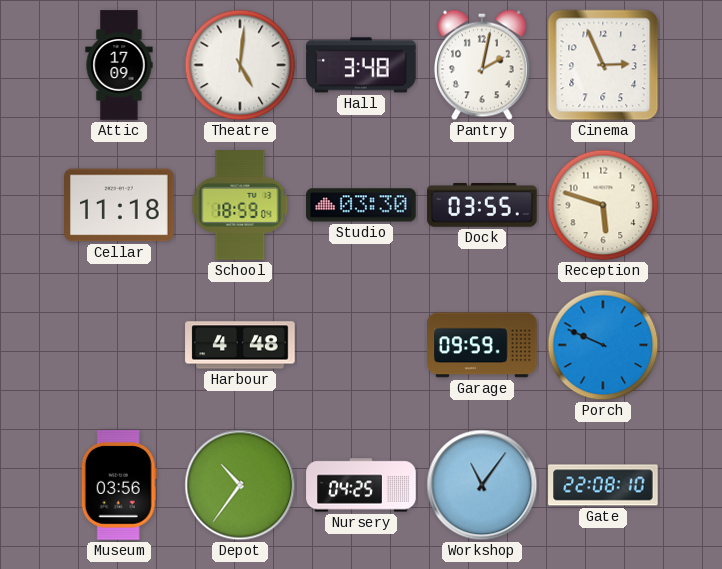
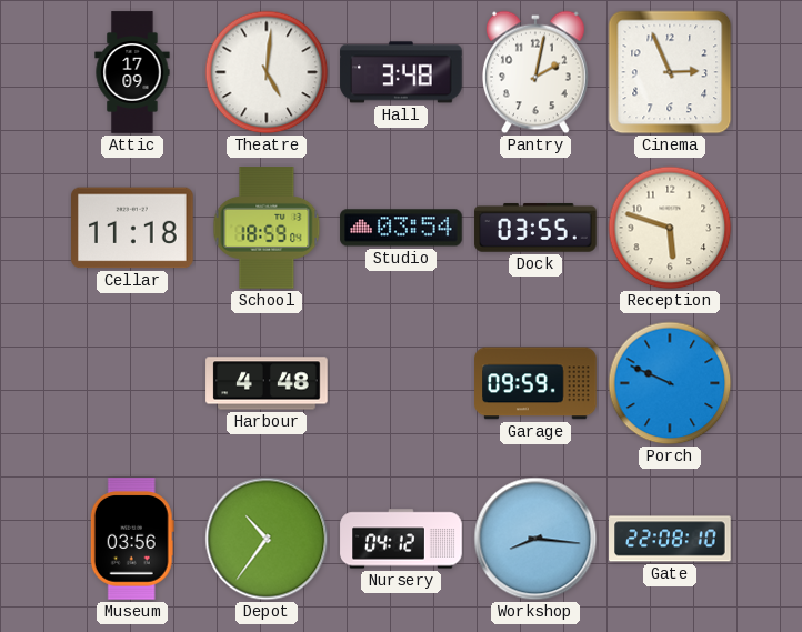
Studio: 03:30 -> 03:54
Nursery: 04:25 -> 04:12
Workshop: 11:06 -> 8:16
